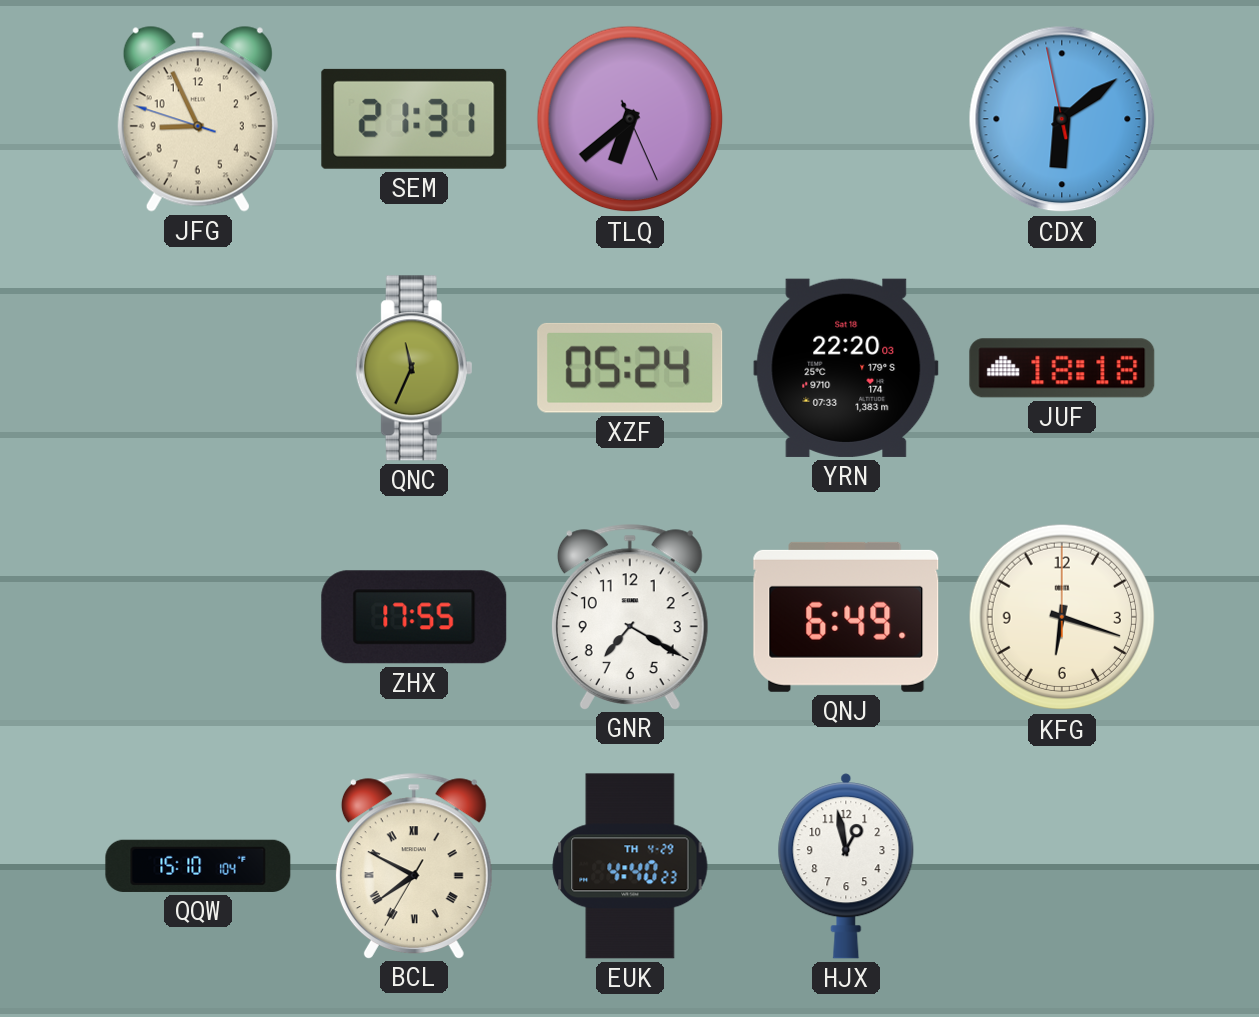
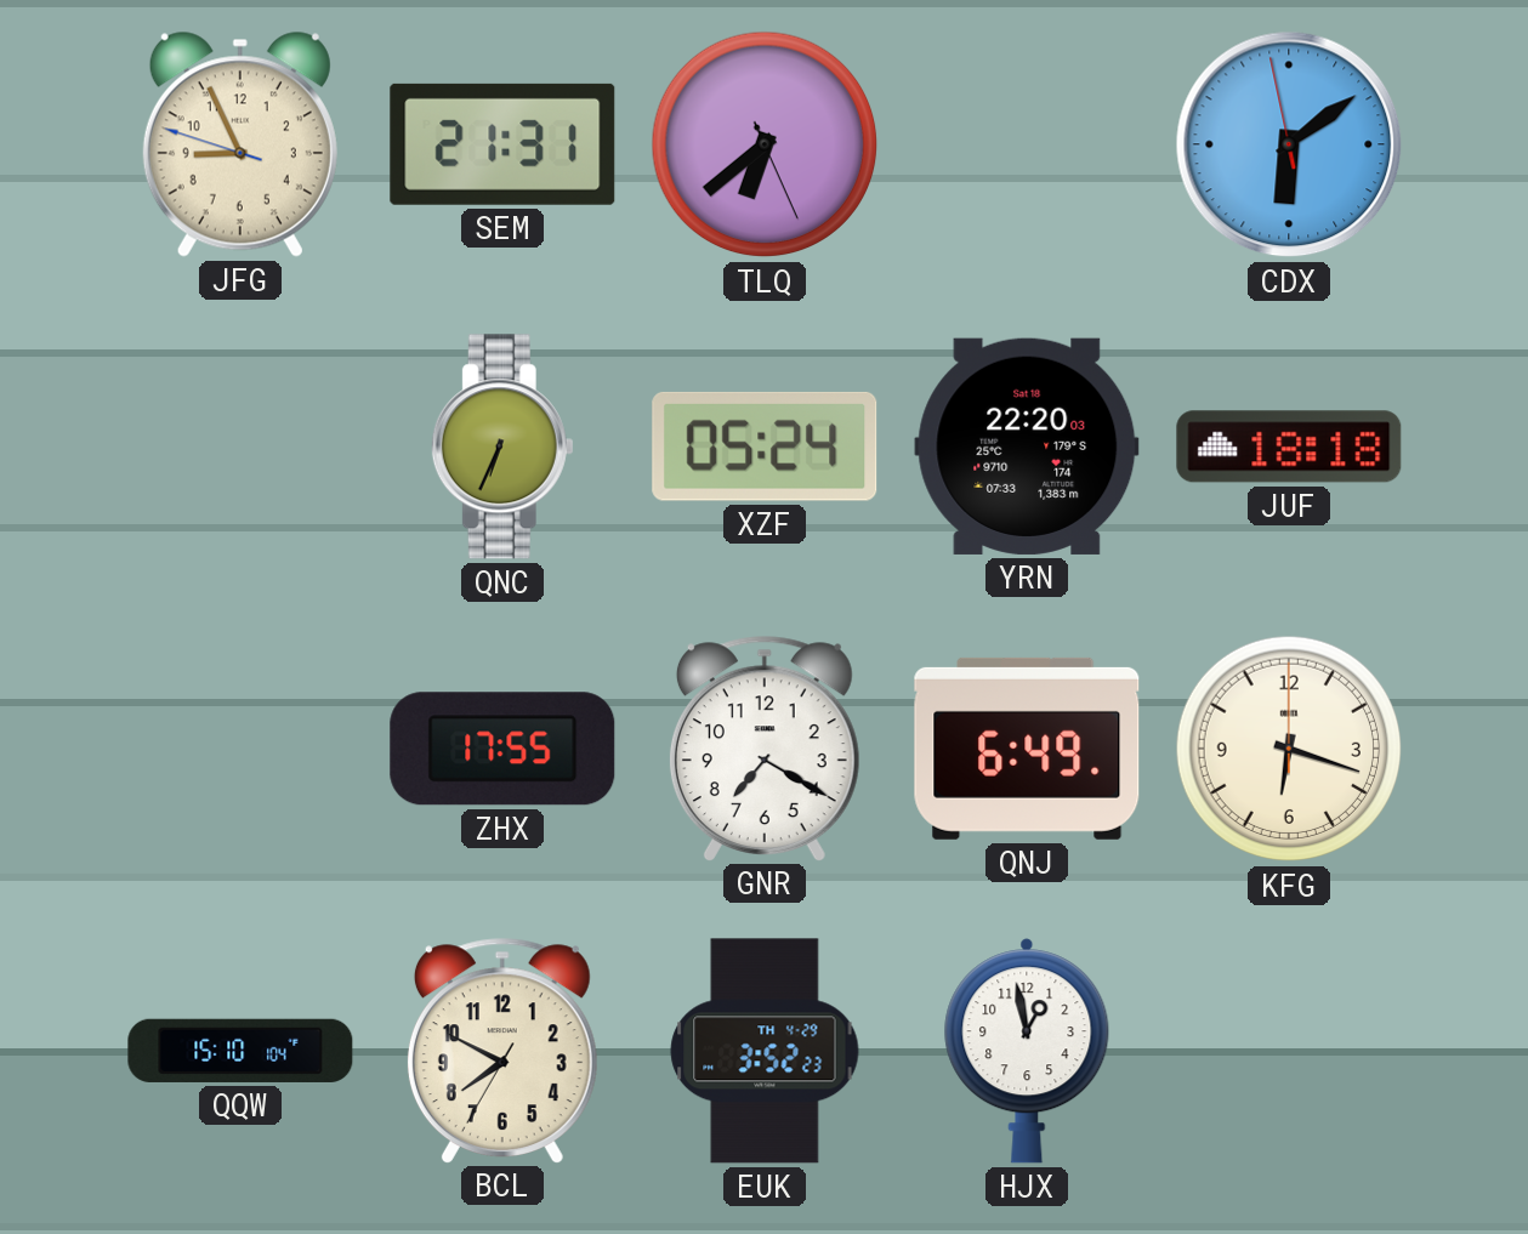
QNC: 11:34 -> 6:34
BCL numerals: Roman -> Arabic
EUK: 4:40 -> 3:52
